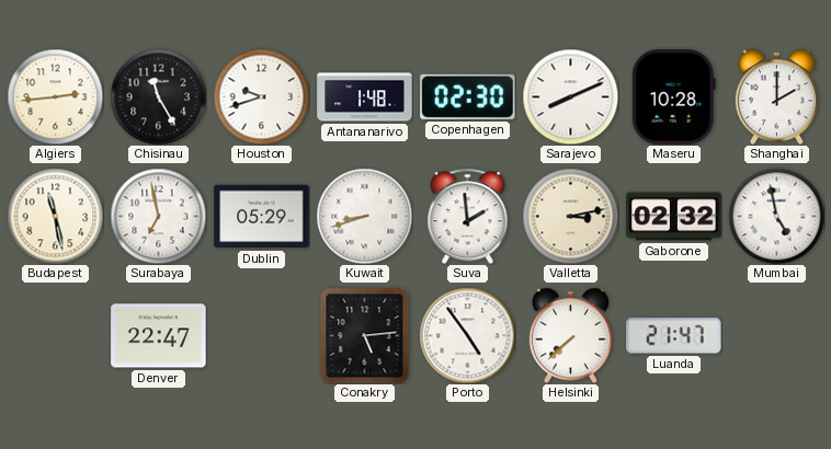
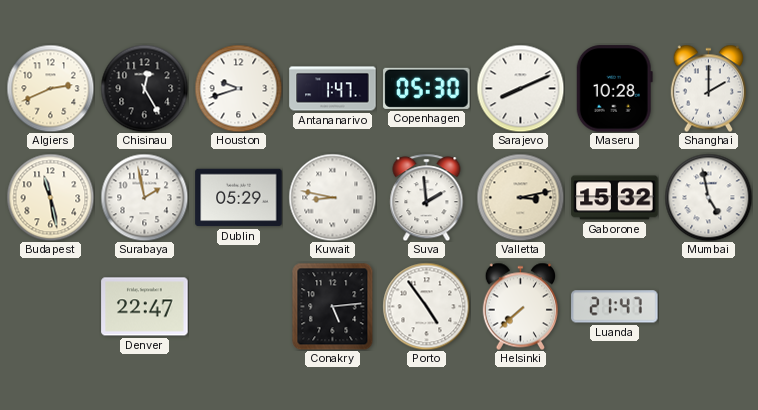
Algiers: 2:44 -> 2:41
Chisinau: 11:25 -> 12:25
Antananarivo: 1:48 -> 1:47
Copenhagen: 02:30 -> 05:30
Surabaya: 6:58 -> 1:58
Kuwait: 8:42 -> 8:47
Gaborone: 02:32 -> 15:32
